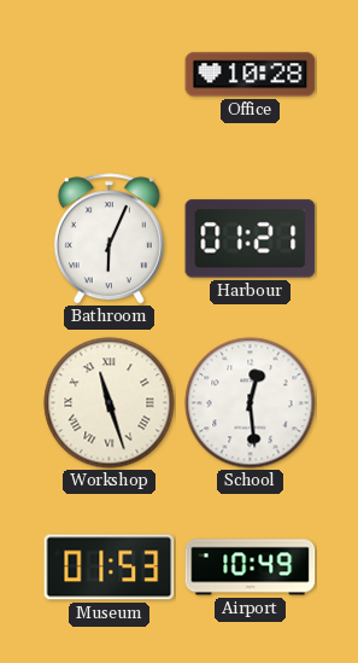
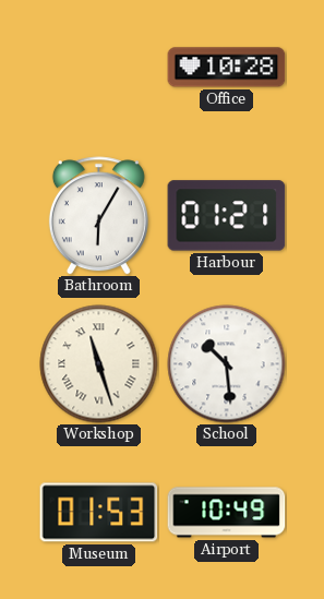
Bathroom: 6:04 -> 6:05
School: 12:29 -> 10:29
